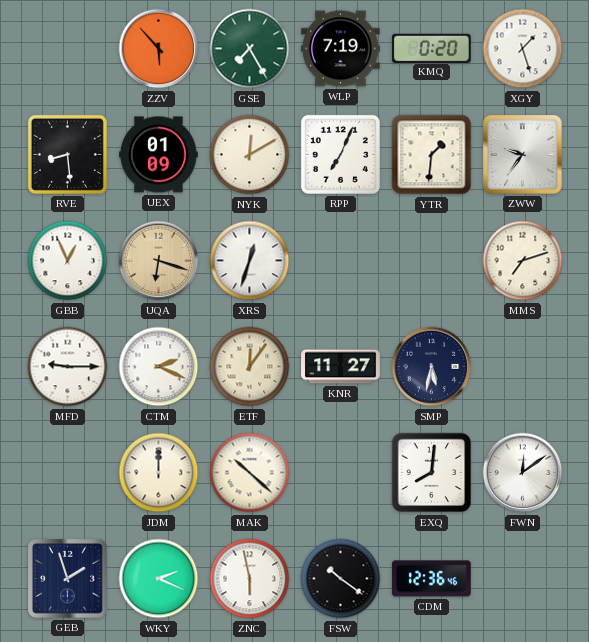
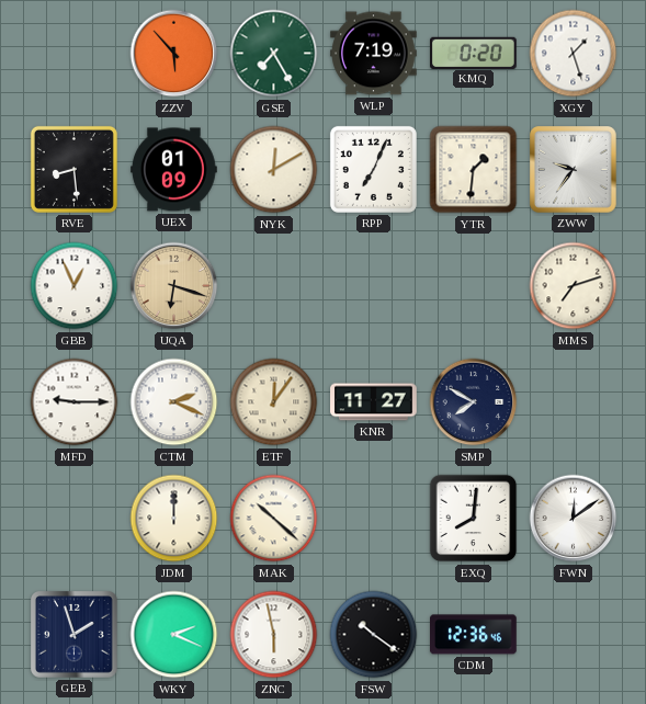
XRS: 12:33 -> none
SMP: 5:32 -> 7:50
